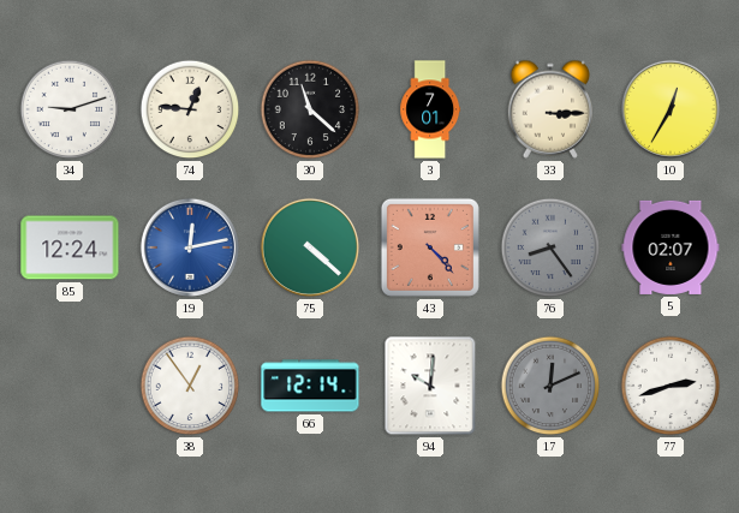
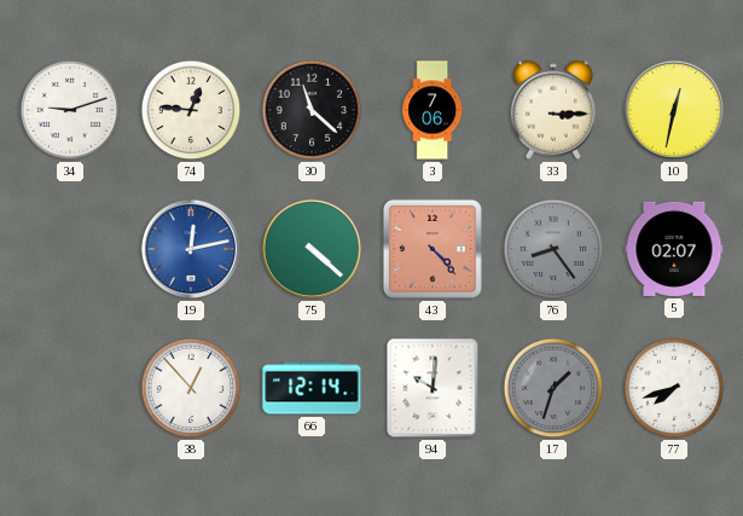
3: 7:01 -> 7:06
10: 12:35 -> 12:32
85: 12:24 -> none
38: 12:54 -> 12:53
17: 12:11 -> 1:33
77: 2:42 -> 7:42
